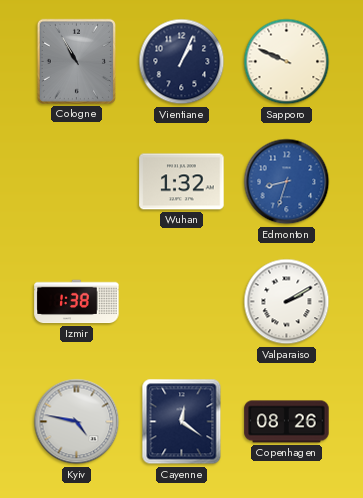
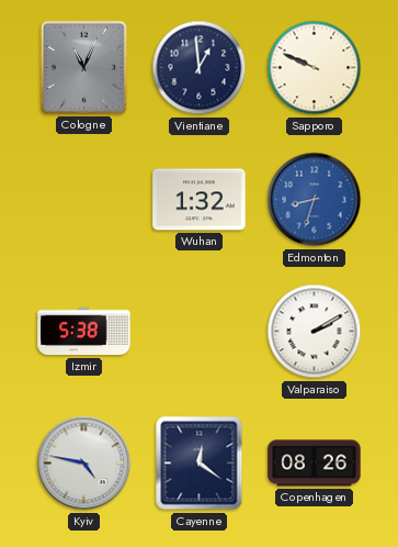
Cologne: 10:55 -> 11:04
Vientiane: 1:04 -> 12:59
Izmir: 1:38 -> 5:38
